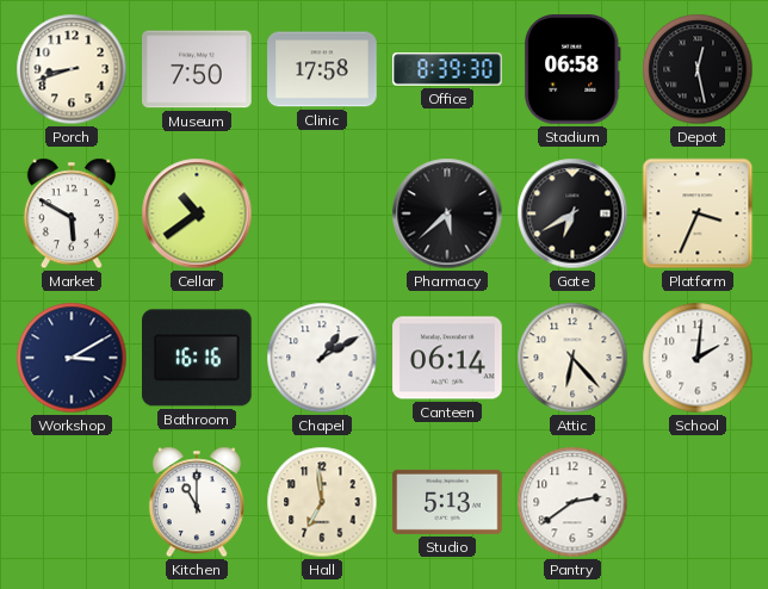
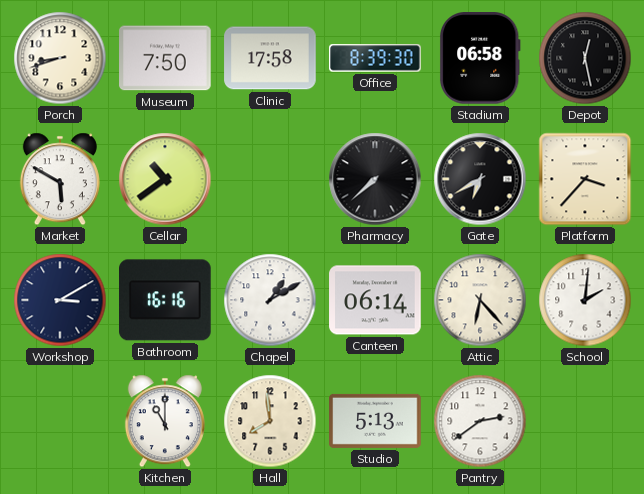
Pharmacy: 5:38 -> 7:38
Platform: 3:34 -> 3:37
Hall: 6:59 -> 7:59
